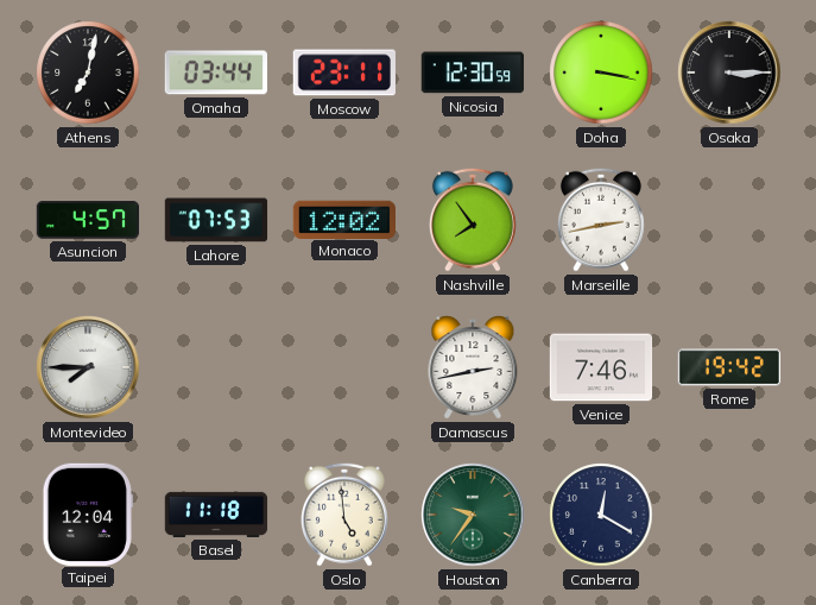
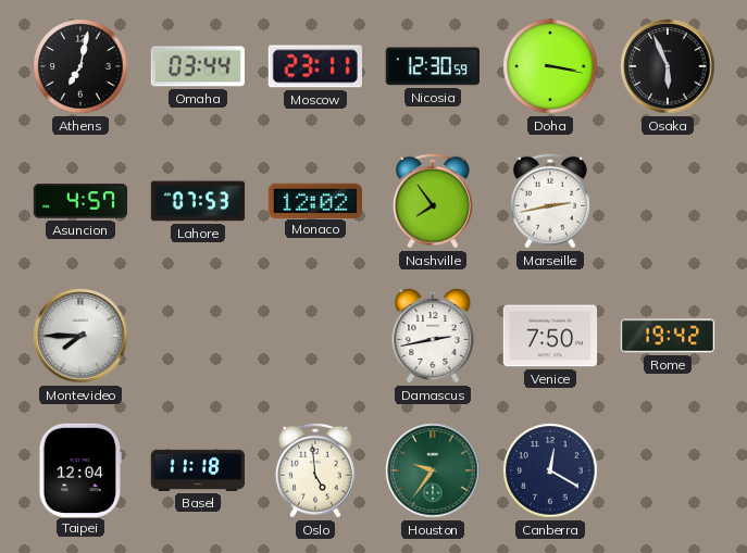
Osaka: 3:15 -> 5:56
Venice: 7:46 -> 7:50
